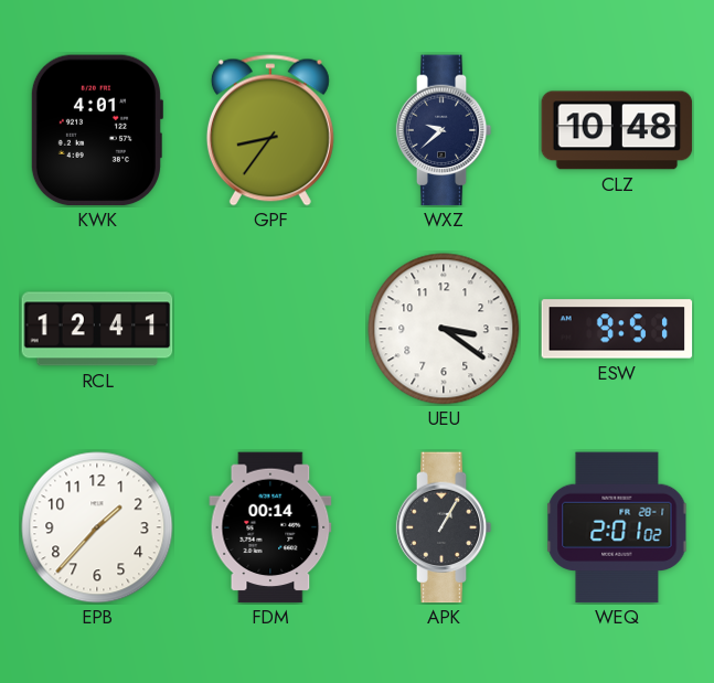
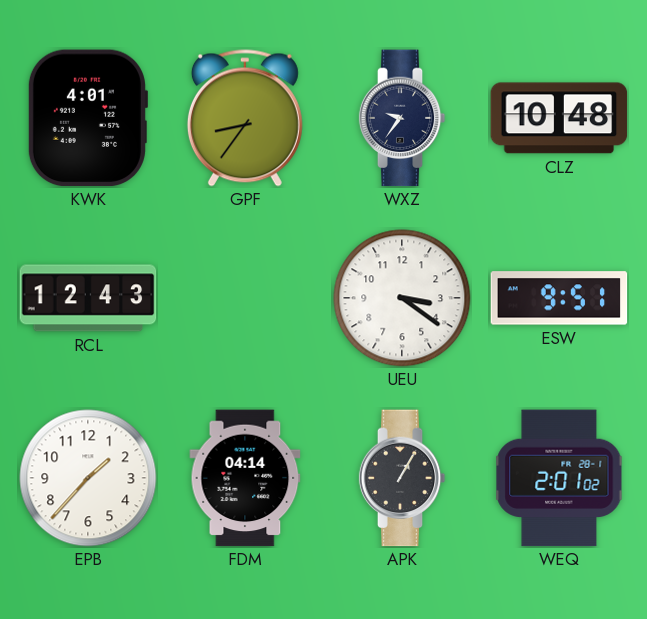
WXZ: 9:38 -> 9:36
RCL: 12:41 -> 12:43
FDM: 00:14 -> 04:14
